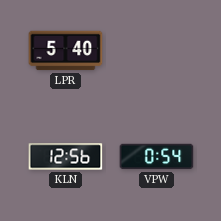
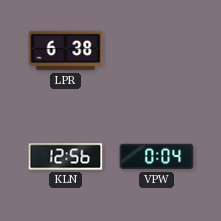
LPR: 5:40 -> 6:38
VPW: 0:54 -> 0:04
